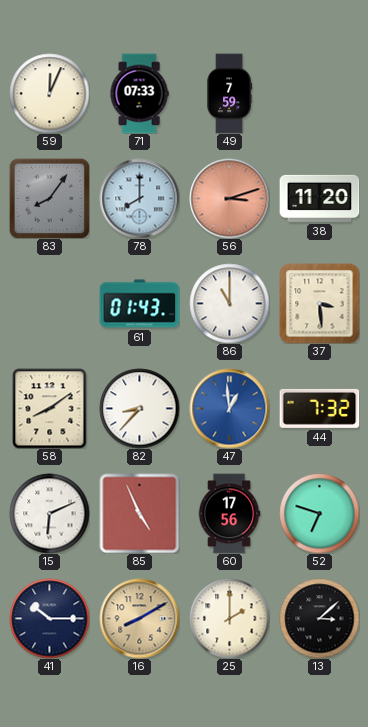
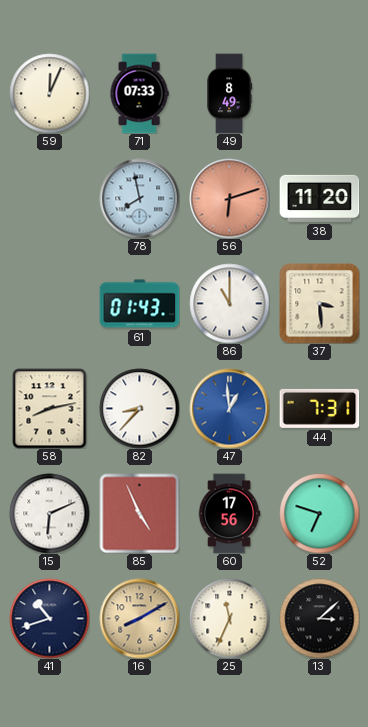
49: 7:59 -> 8:49
83: 8:06 -> none
78: 8:00 -> 7:58
56: 3:12 -> 6:12
58: 8:09 -> 8:13
44: 7:32 -> 7:31
41: 10:15 -> 10:42
25: 2:00 -> 11:34
